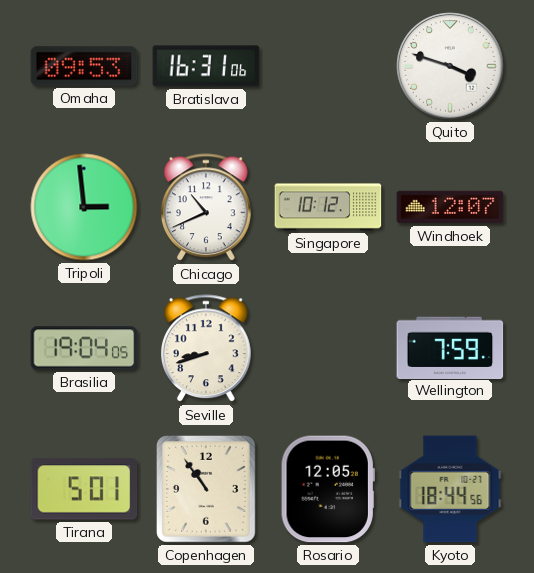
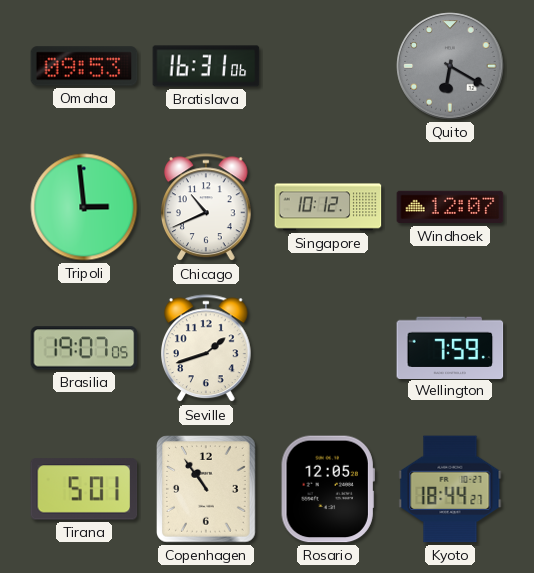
Quito: 3:48 -> 6:20
Quito dial: white -> grey
Brasilia: 19:04 -> 19:07
Seville: 8:42 -> 1:42
Kyoto: 18:44:56 -> 18:44:27
